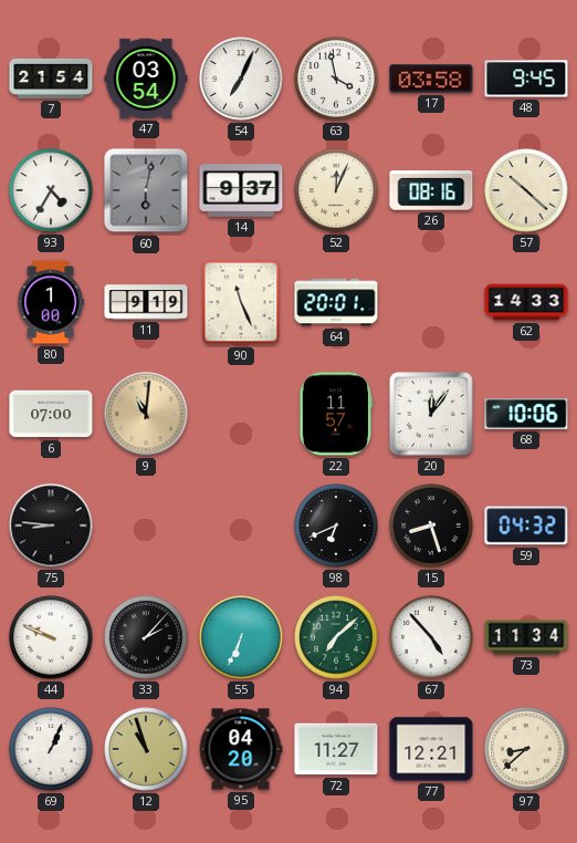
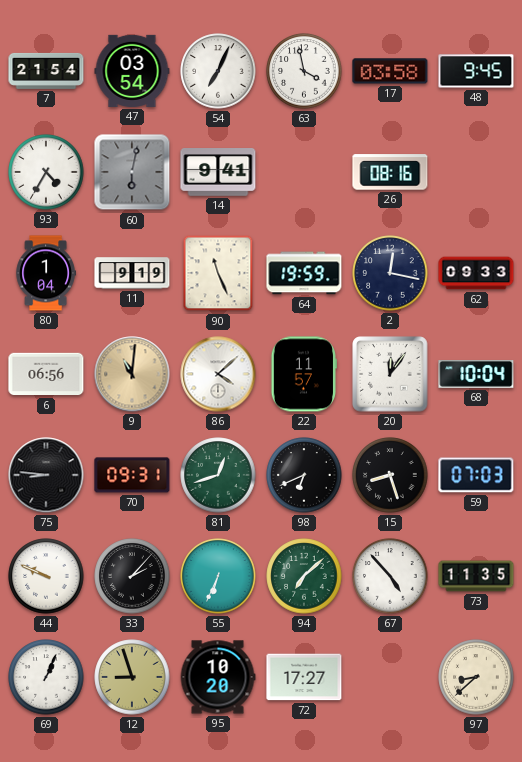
14: 9:37 -> 9:41
52: 12:04 -> none
57: 10:22 -> none
80: 1:00 -> 1:04
64: 20:01 -> 19:59
2: none -> 12:17
62: 14:33 -> 09:33
6: 07:00 -> 06:56
86: none -> 4:08
68: 10:06 -> 10:04
70: none -> 09:31
81: none -> 12:42
59: 04:32 -> 07:03
73: 11:34 -> 11:35
12: 10:57 -> 8:57
95: 04:20 -> 10:20
72: 11:27 -> 17:27
77: 12:21 -> none
